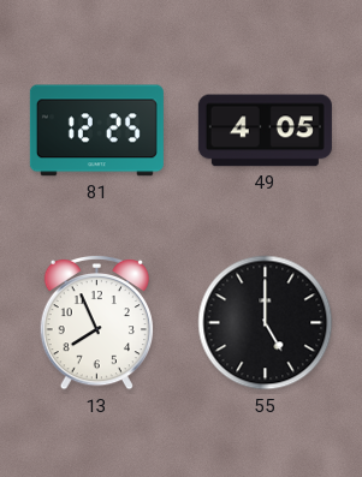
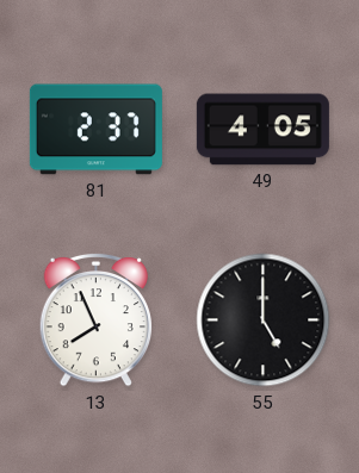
81: 12:25 -> 2:37
